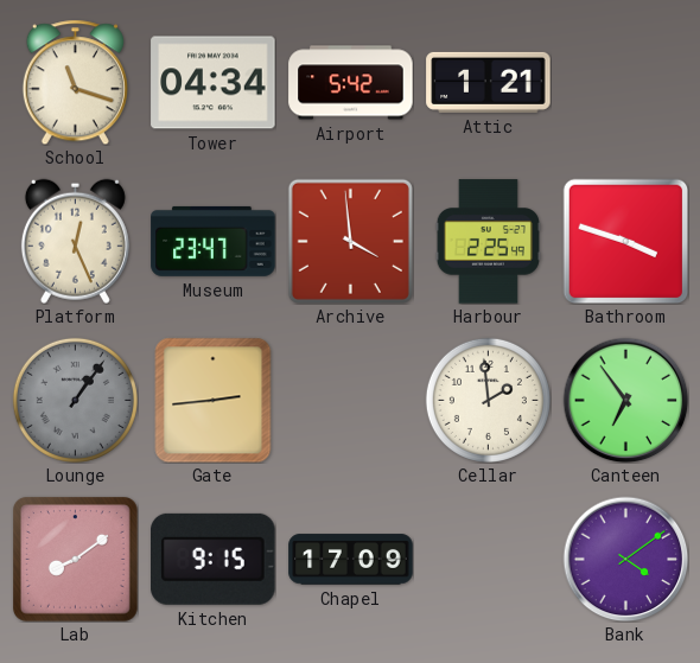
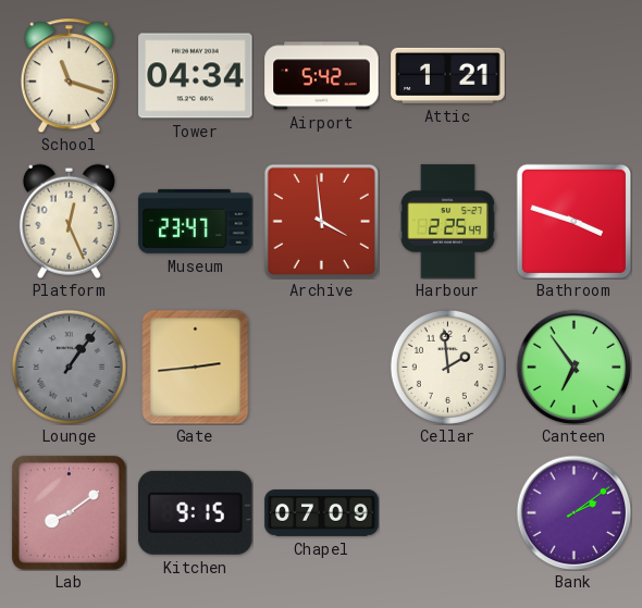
Chapel: 17:09 -> 07:09
Bank: 4:09 -> 2:09
